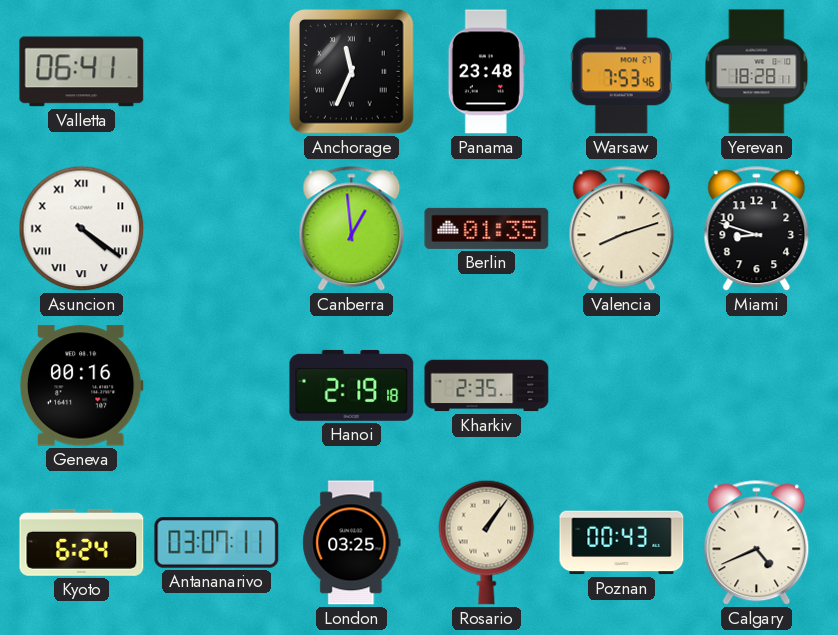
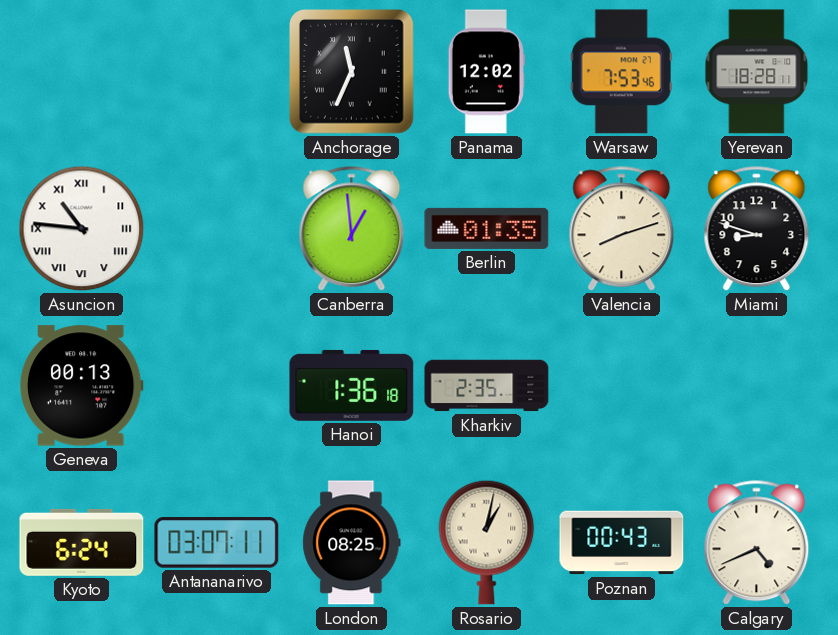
Valletta: 06:41 -> none
Panama: 23:48 -> 12:02
Asuncion: 4:21 -> 10:46
Geneva: 00:16 -> 00:13
Hanoi: 2:19 -> 1:36
London: 03:25 -> 08:25
Rosario: 1:06 -> 1:02
